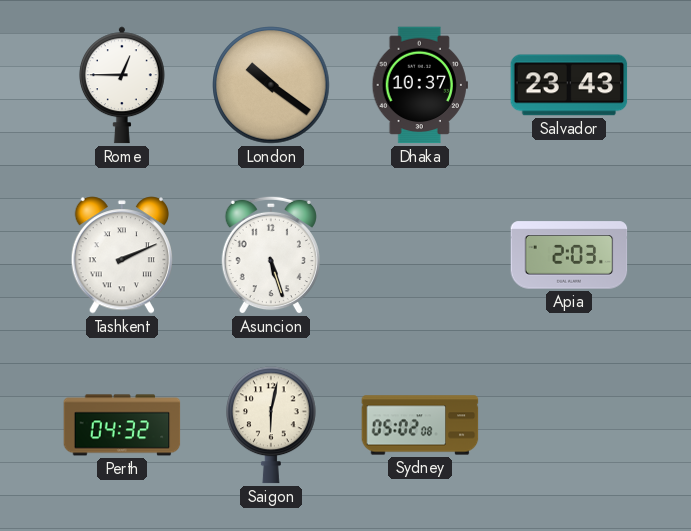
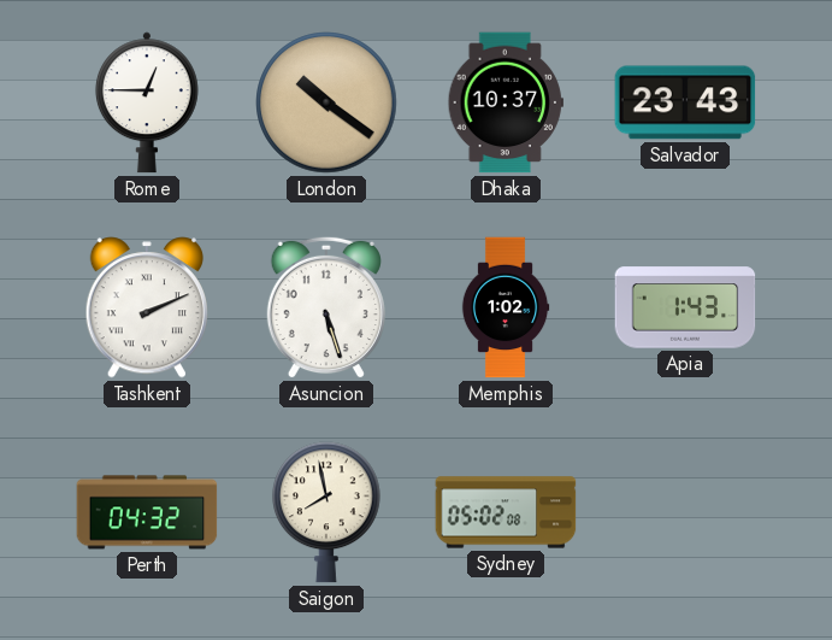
Memphis: none -> 1:02
Apia: 2:03 -> 1:43
Saigon: 6:02 -> 7:58
